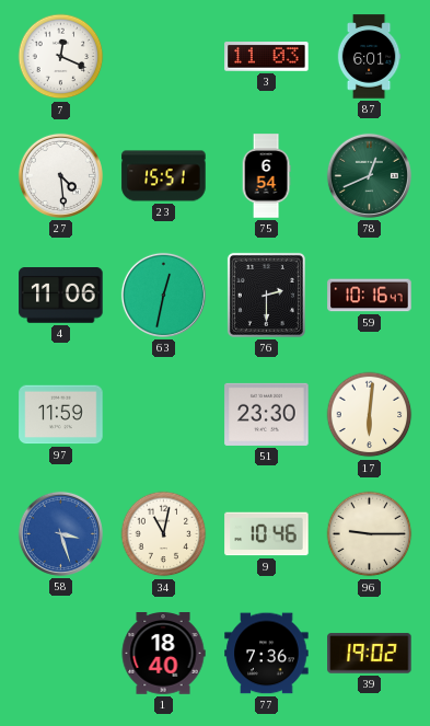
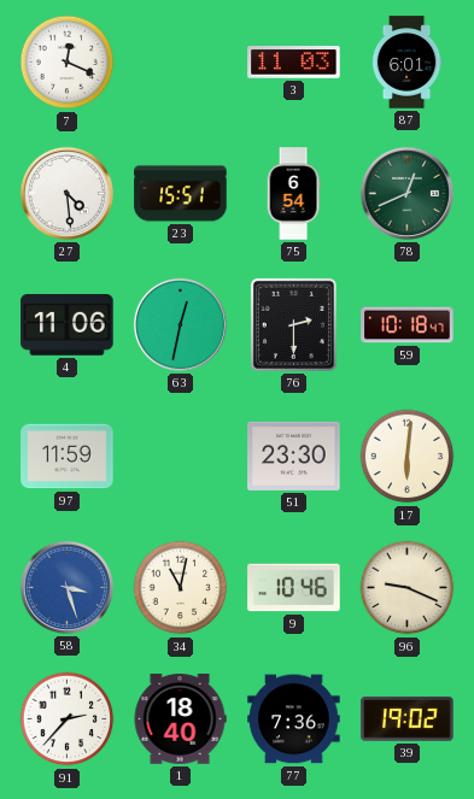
59: 10:16 -> 10:18
96: 9:15 -> 9:19
91: none -> 2:37
